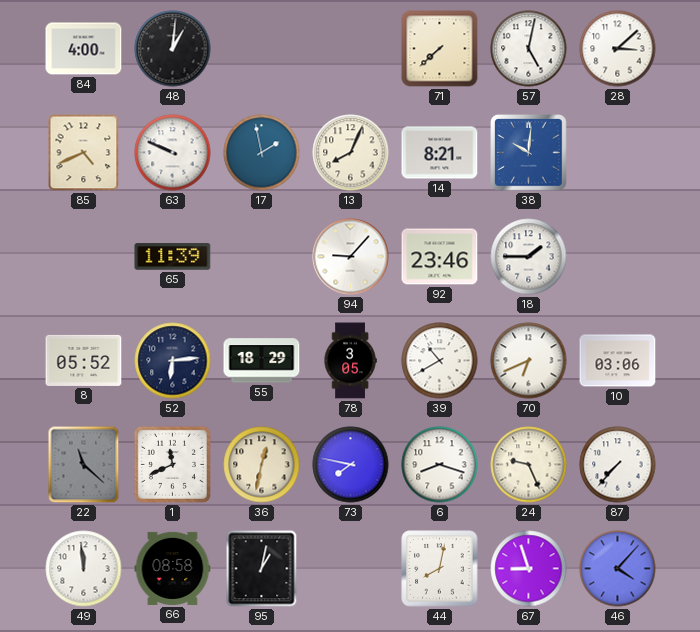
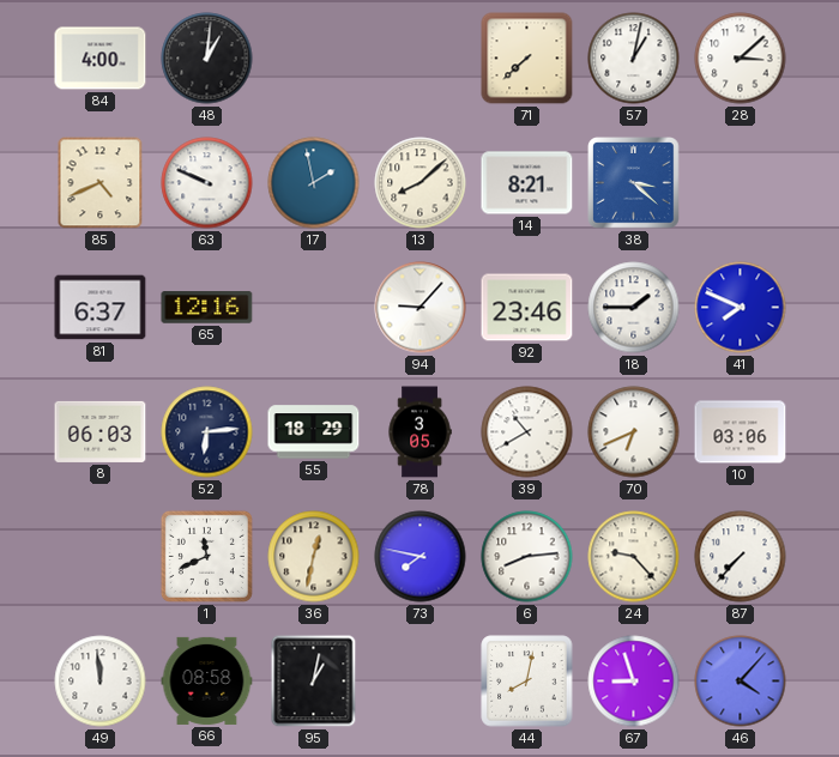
57: 5:02 -> 1:02
13: 8:04 -> 8:08
38: 10:01 -> 3:22
81: none -> 6:37
65: 11:39 -> 12:16
41: none -> 7:49
8: 05:52 -> 06:03
22: 11:22 -> none
6: 8:18 -> 8:14
24: 9:26 -> 9:23
